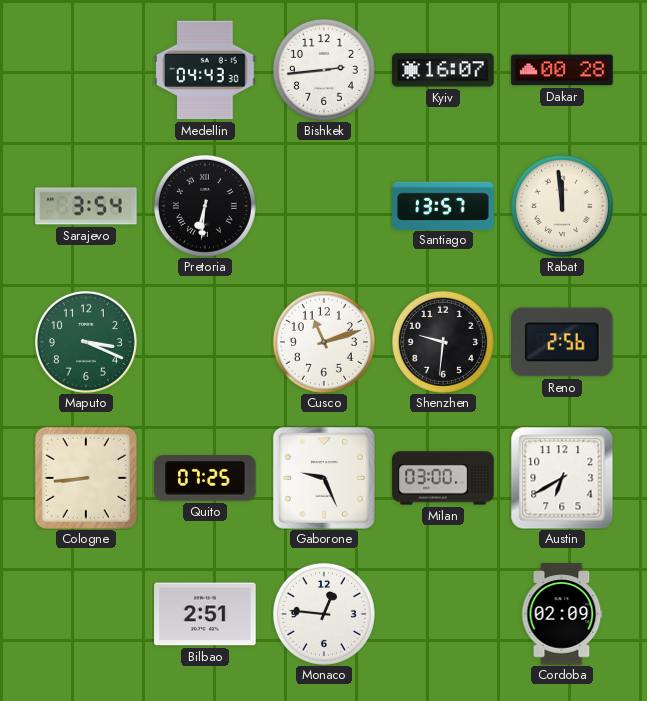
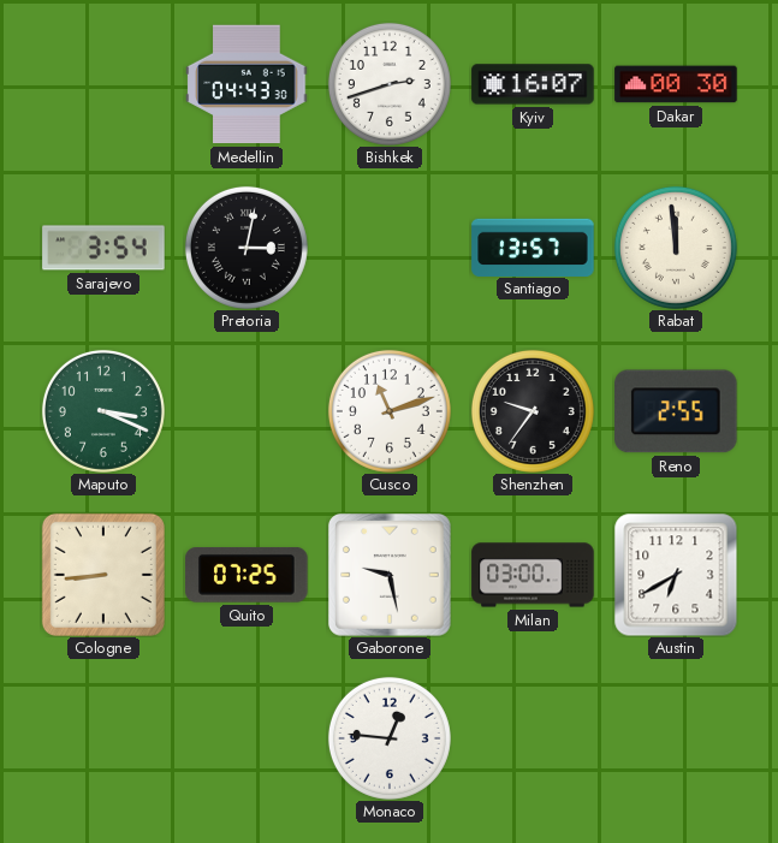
Bishkek: 2:44 -> 2:42
Dakar: 00:28 -> 00:30
Pretoria: 6:31 -> 3:02
Shenzhen: 9:31 -> 9:36
Reno: 2:56 -> 2:55
Gaborone: 9:26 -> 9:28
Bilbao: 2:51 -> none
Cordoba: 02:09 -> none
